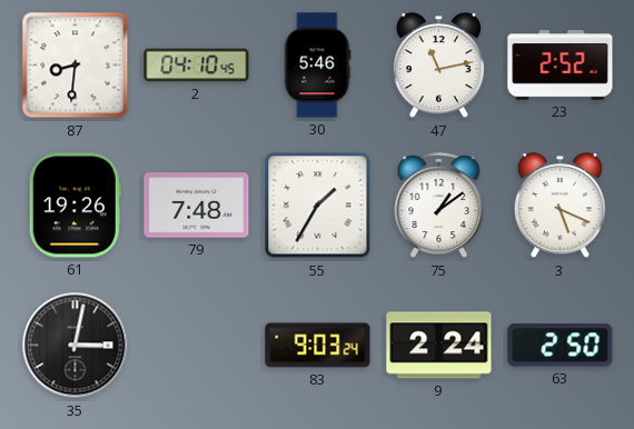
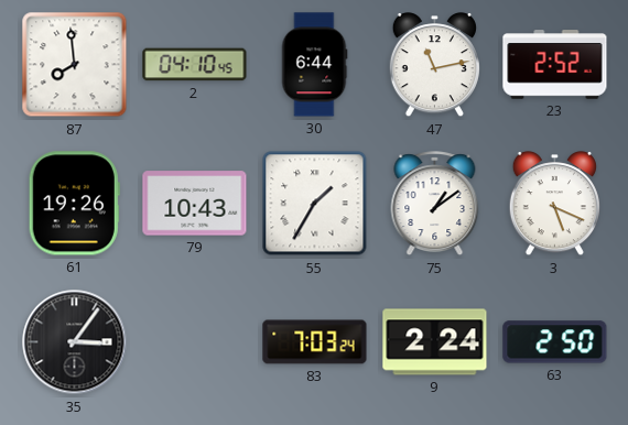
87: 8:31 -> 7:59
30: 5:46 -> 6:44
79: 7:48 -> 10:43
35: 3:02 -> 3:06
83: 9:03 -> 7:03
